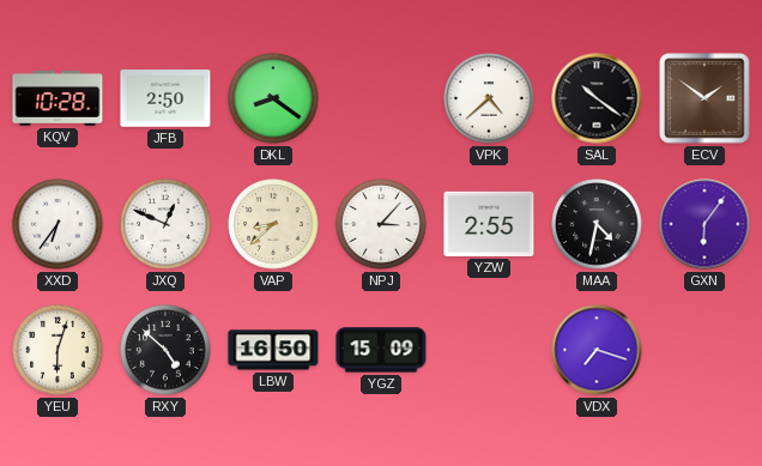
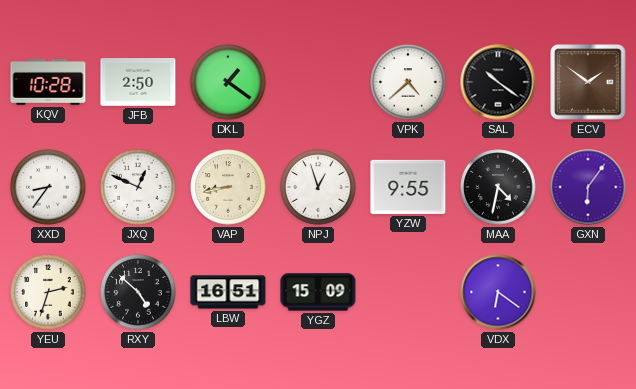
DKL: 8:21 -> 1:21
XXD: 6:36 -> 8:36
VAP: 8:38 -> 8:43
NPJ: 3:07 -> 12:57
YZW: 2:55 -> 9:55
YEU: 6:03 -> 2:33
LBW: 16:50 -> 16:51
VDX: 7:18 -> 6:21
